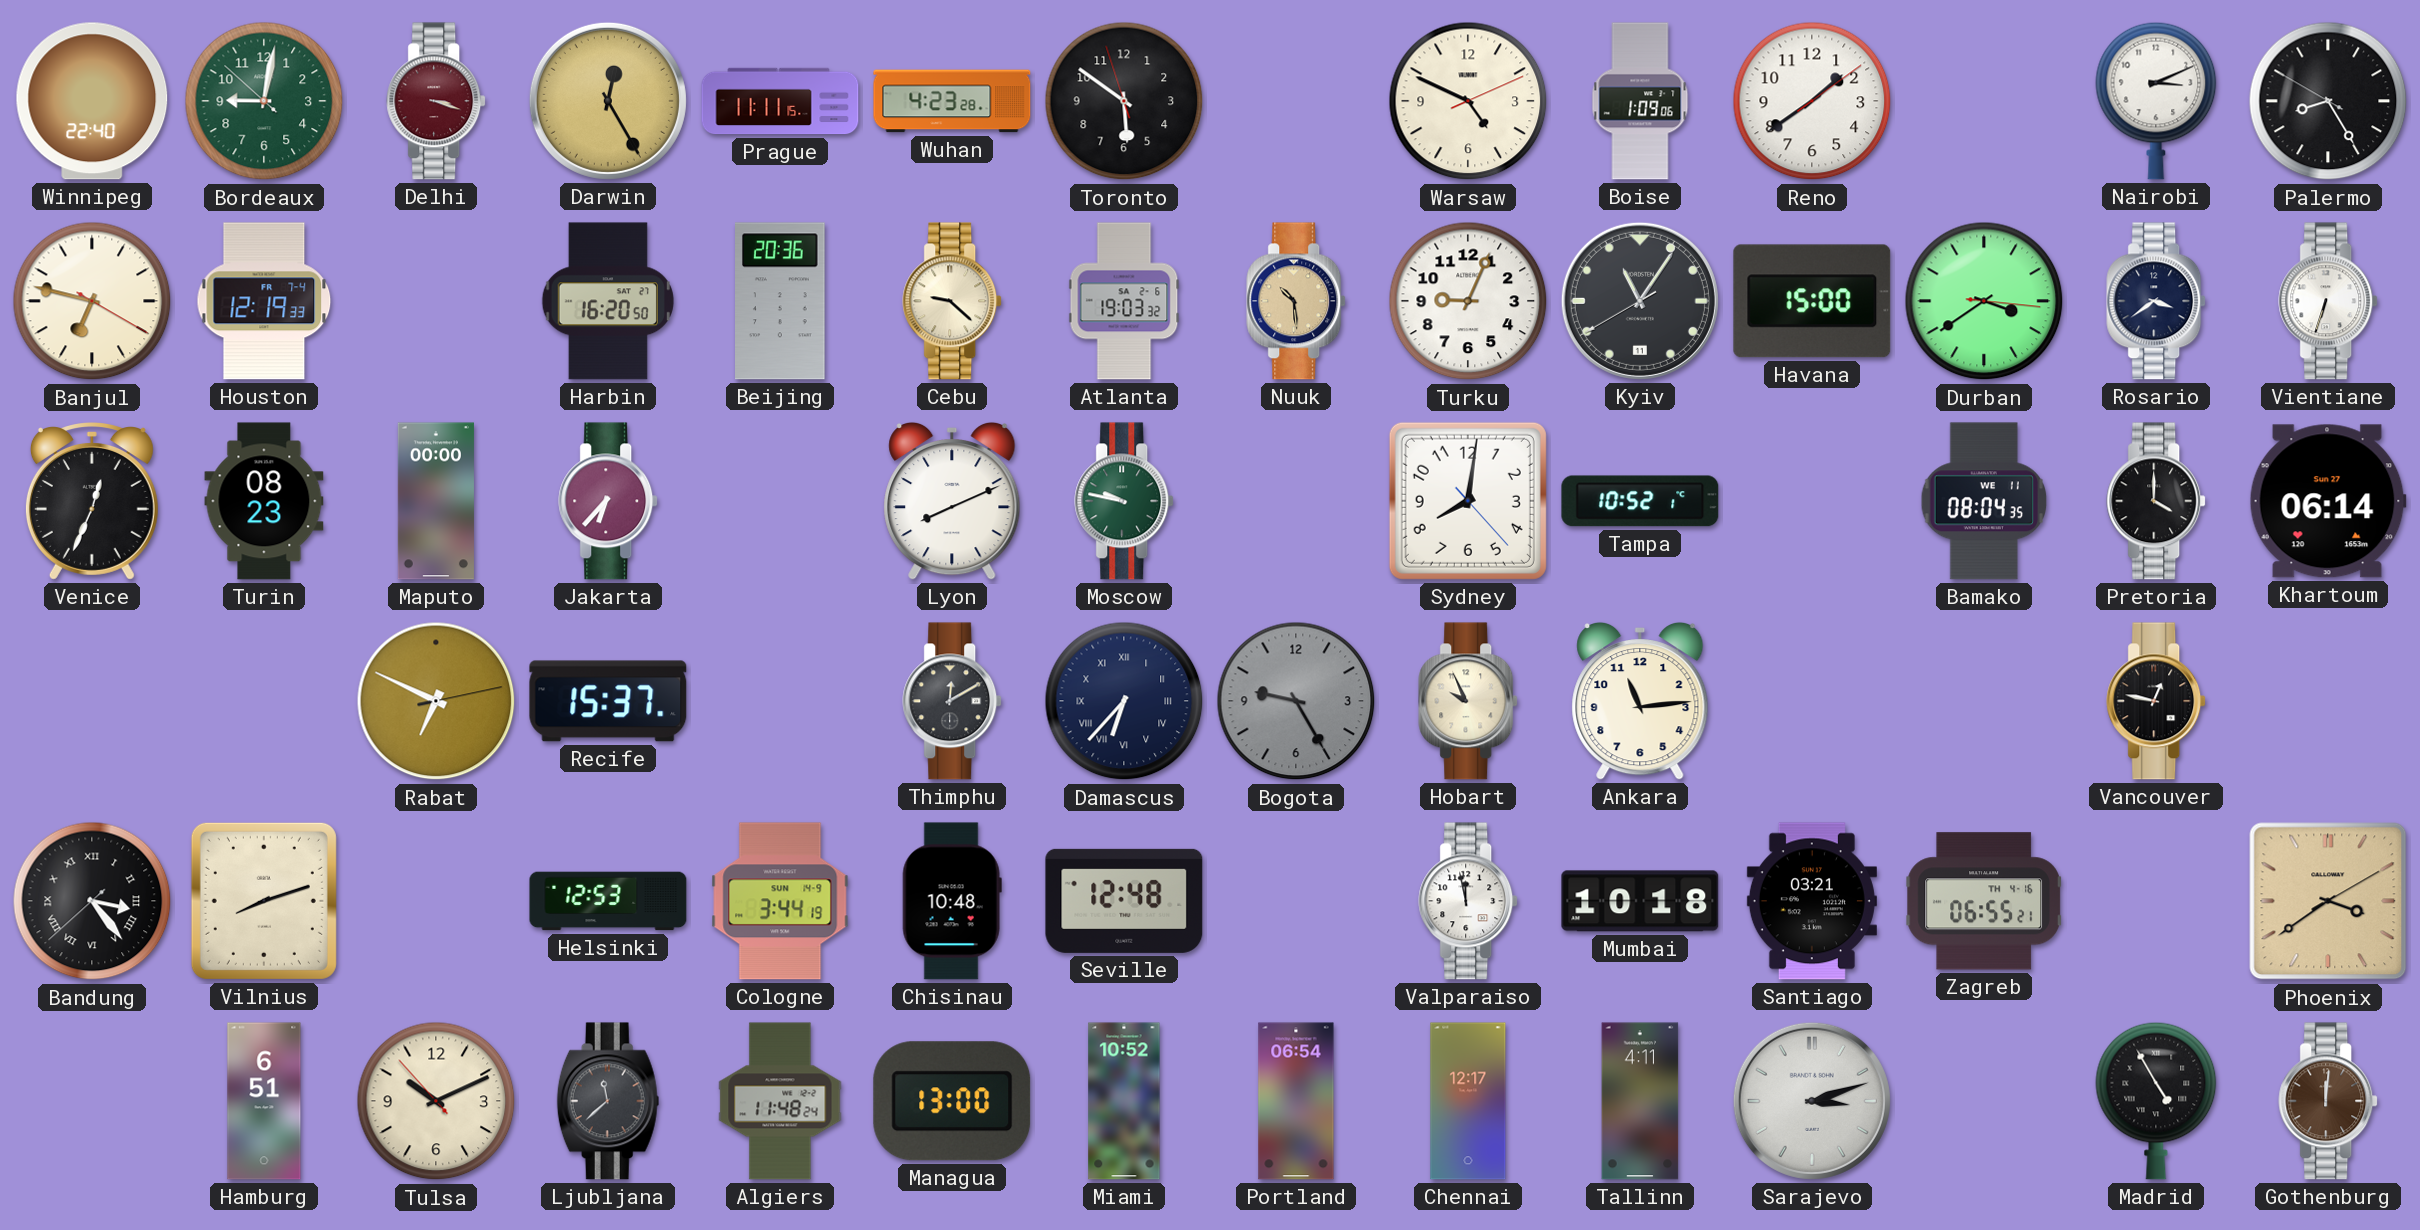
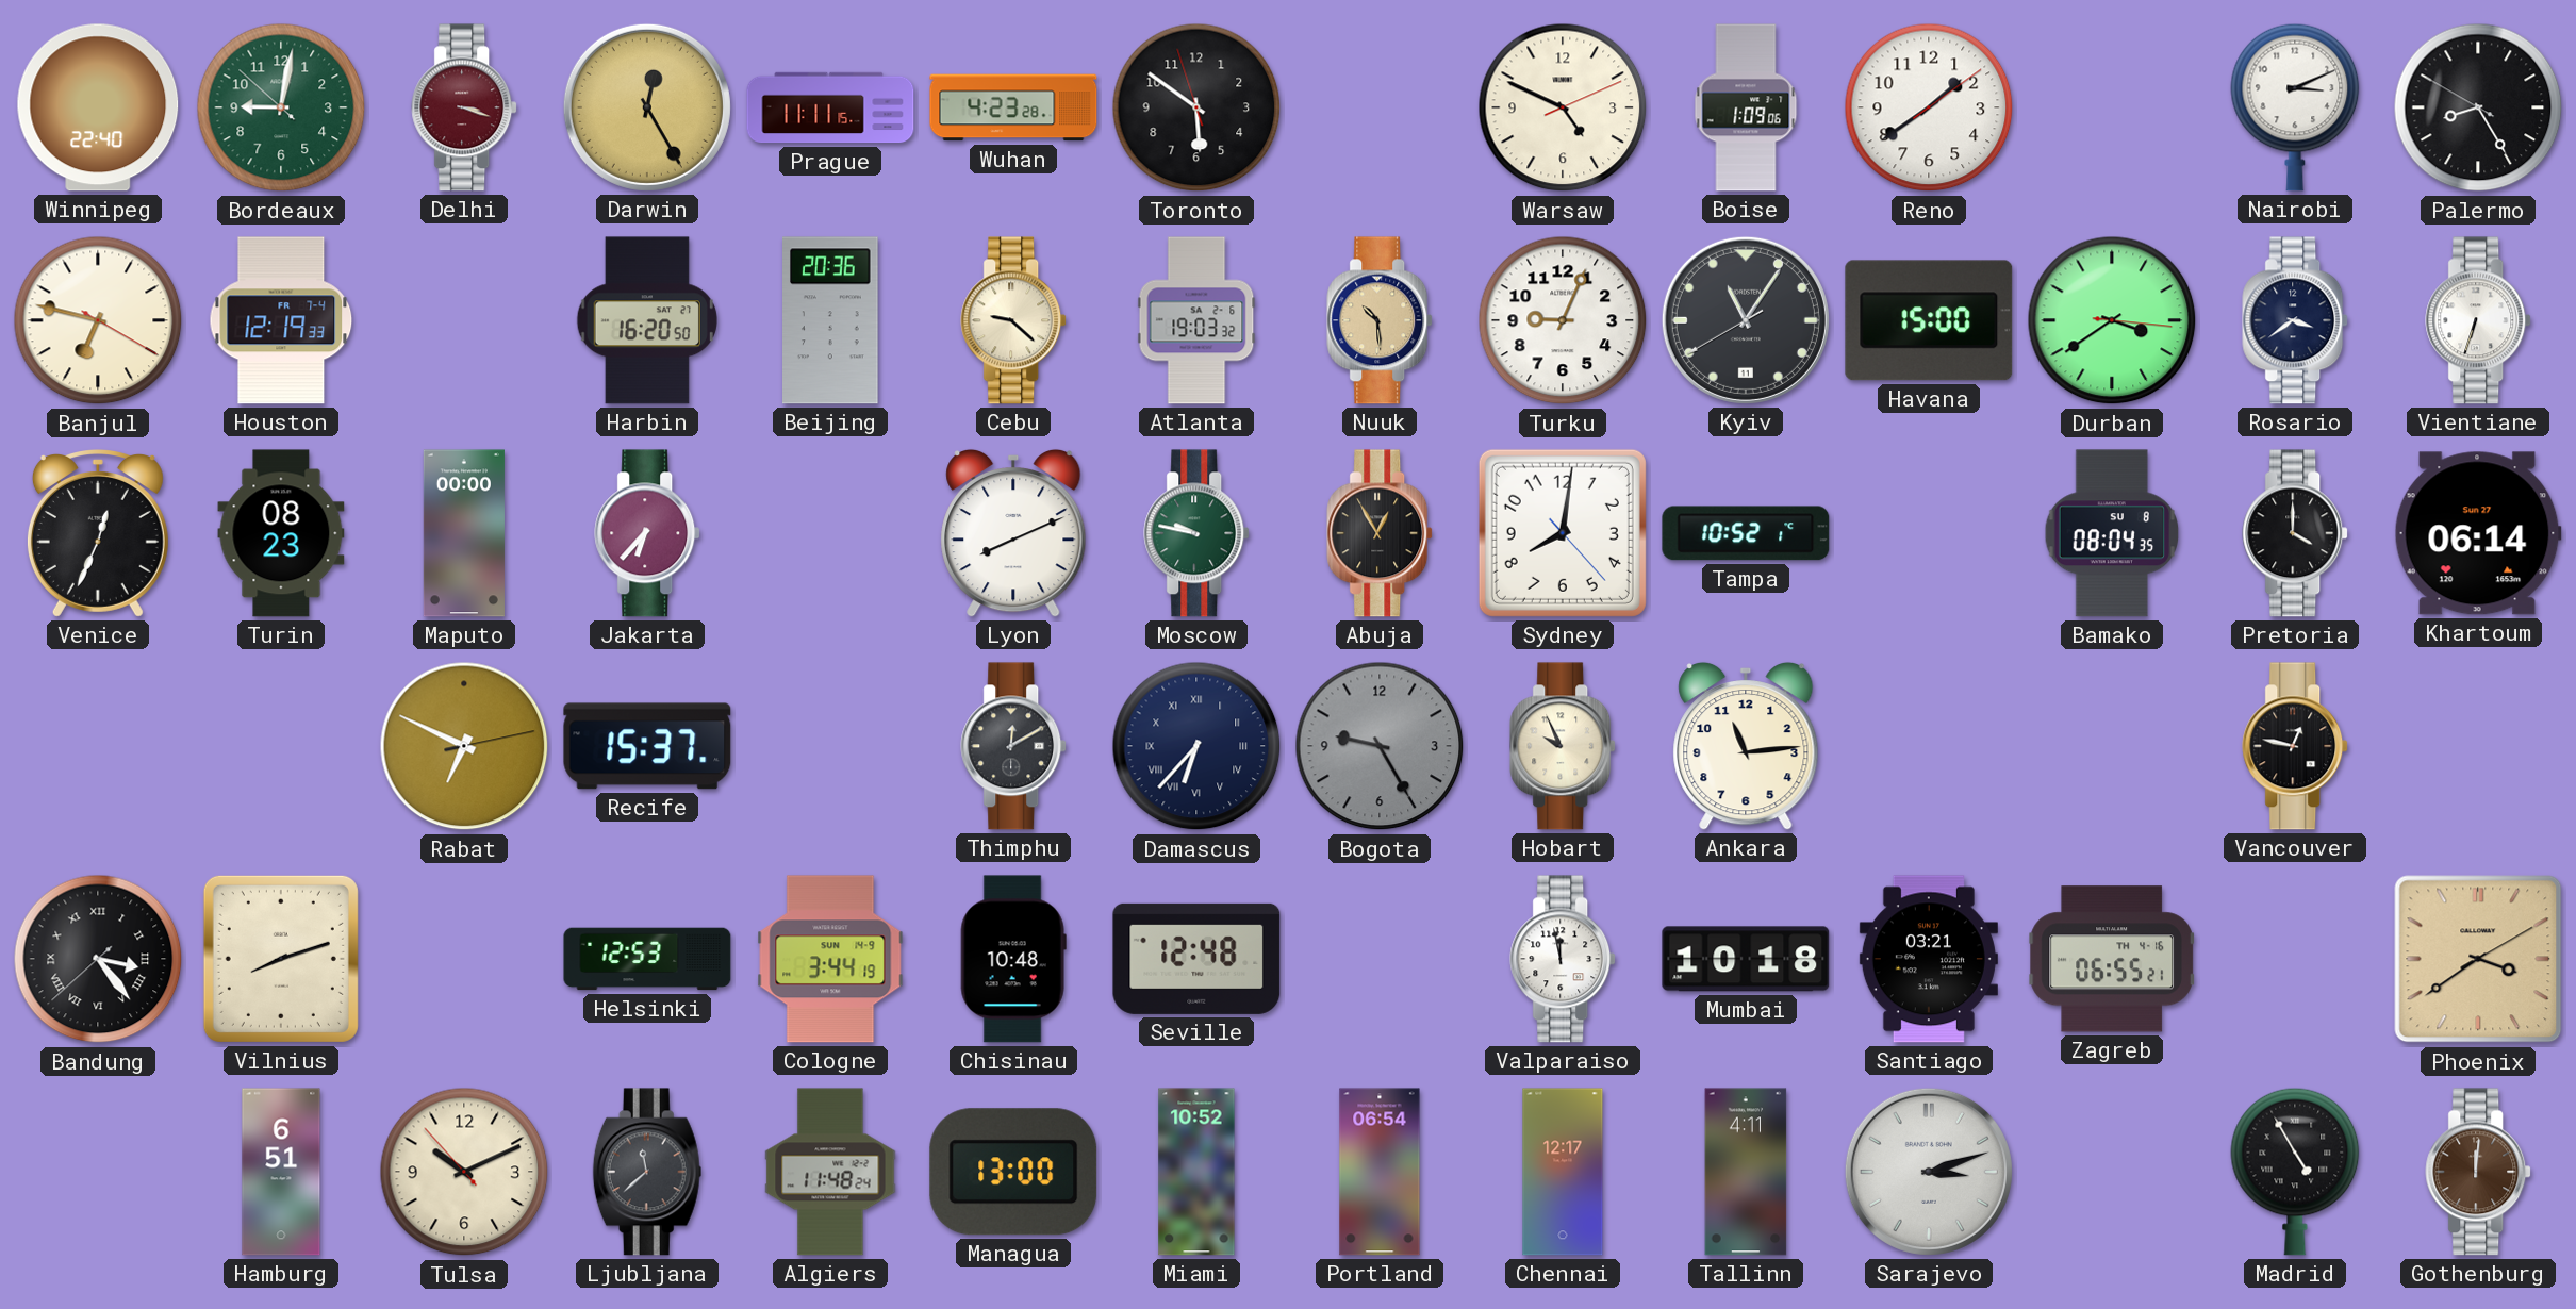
Abuja: none -> 12:55
Bamako date: WE 11 -> SU 8
